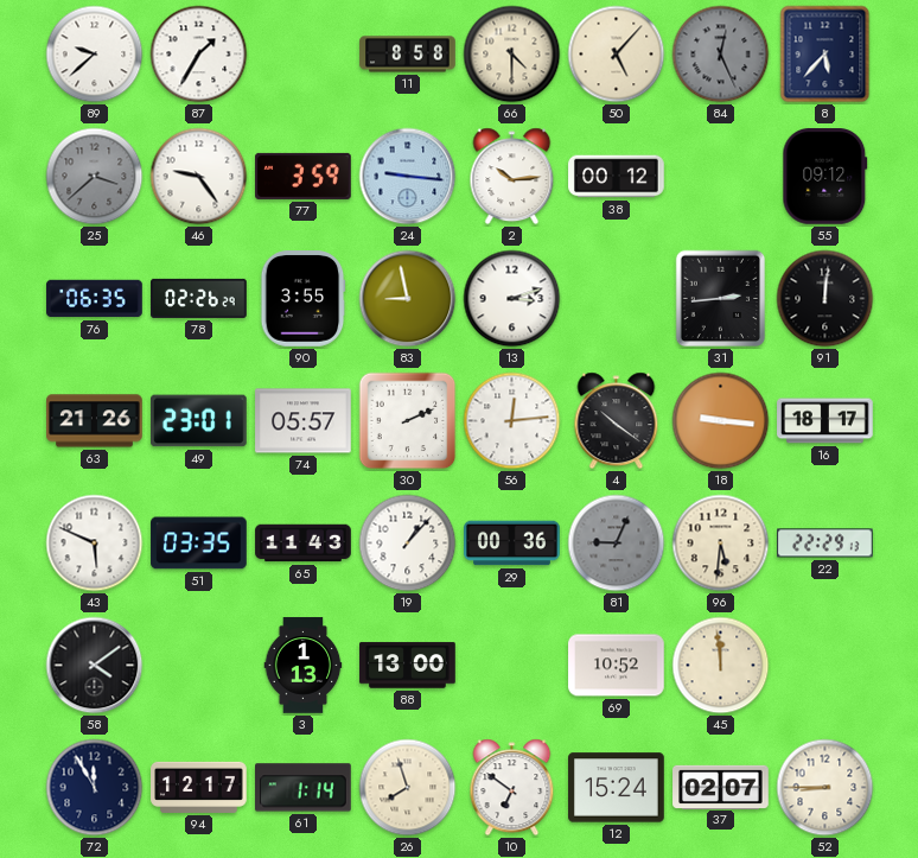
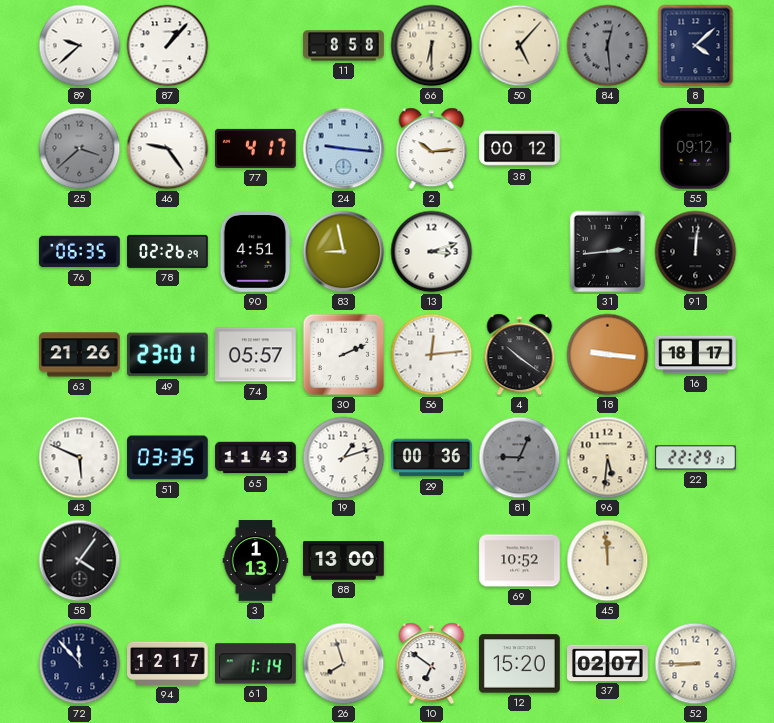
87: 1:35 -> 1:07
66: 4:30 -> 6:30
84: 12:26 -> 12:29
8: 5:37 -> 4:08
77: 3:59 -> 4:17
90: 3:55 -> 4:51
19: 1:07 -> 1:12
58: 4:09 -> 4:06
72: 11:55 -> 11:53
12: 15:24 -> 15:20
